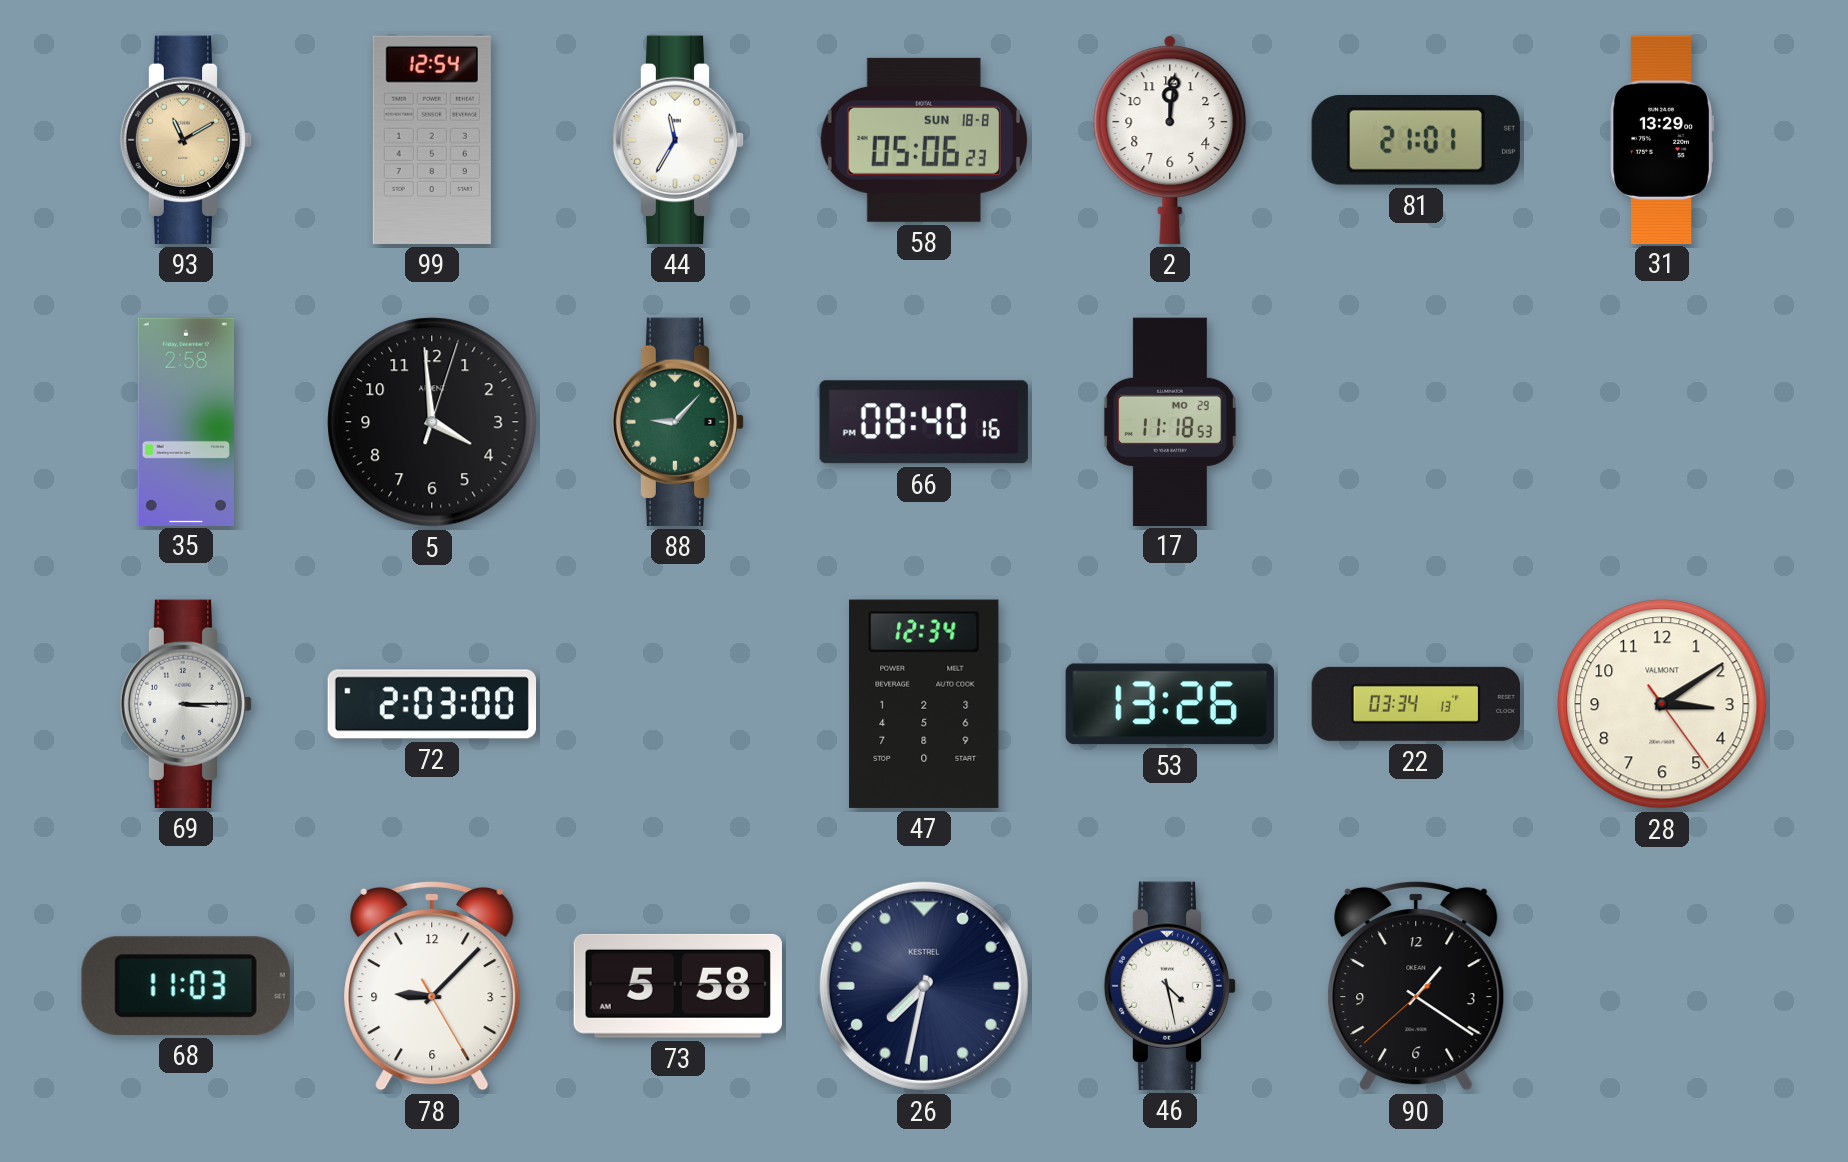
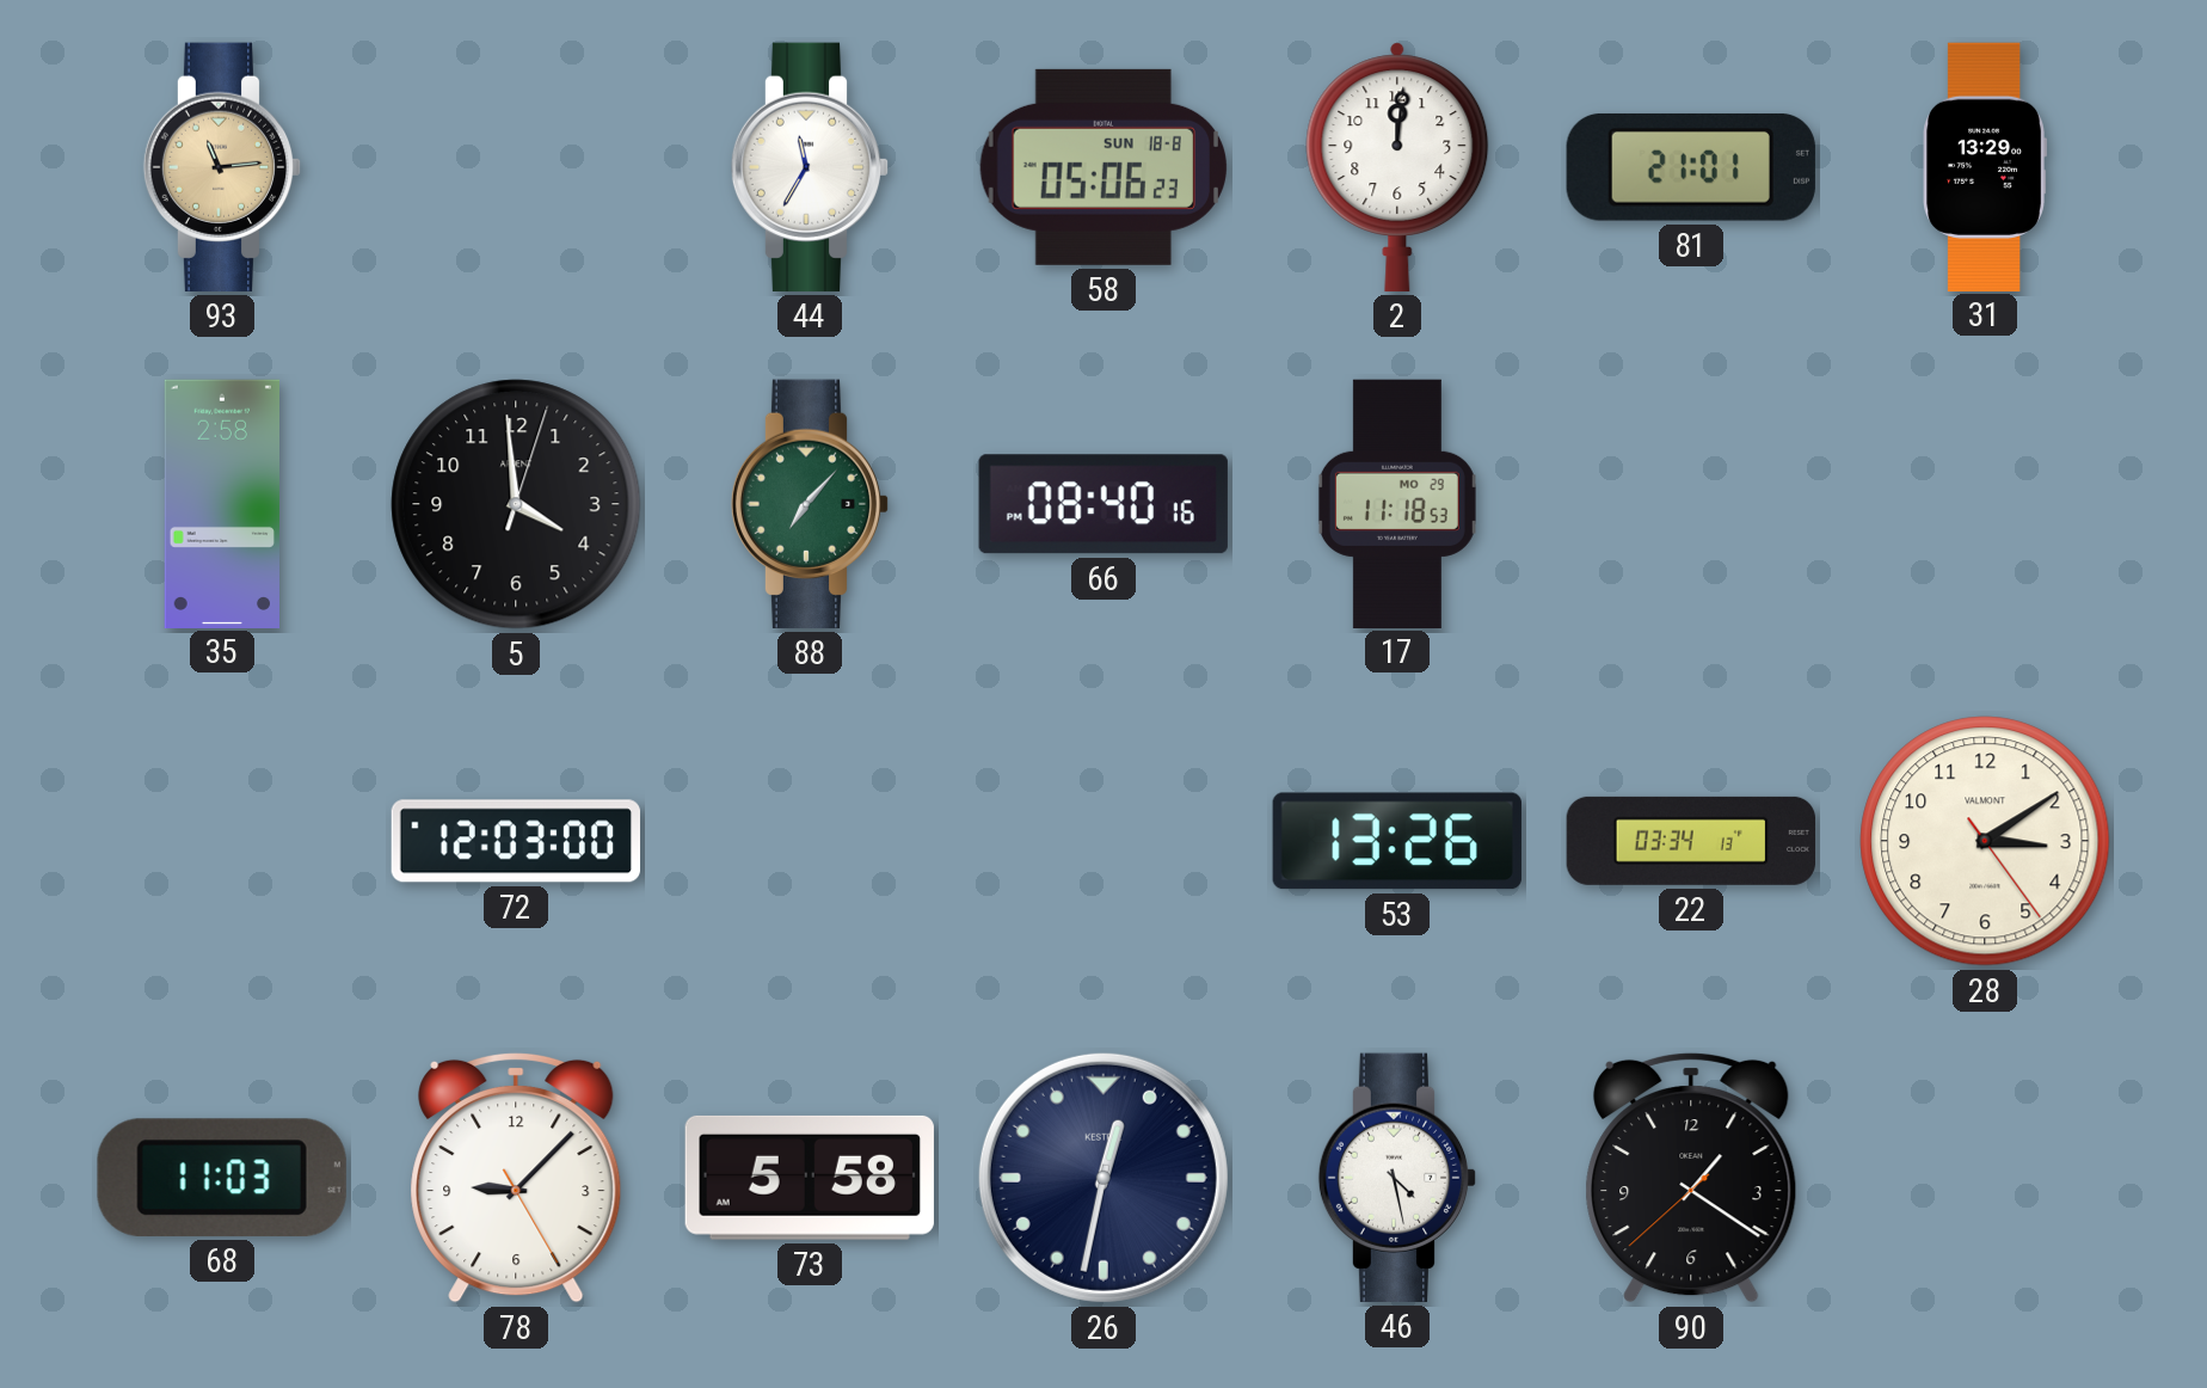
93: 11:10 -> 11:14
99: 12:54 -> none
88: 9:07 -> 7:07
69: 3:15 -> none
72: 2:03 -> 12:03
47: 12:34 -> none
26: 7:32 -> 12:32
